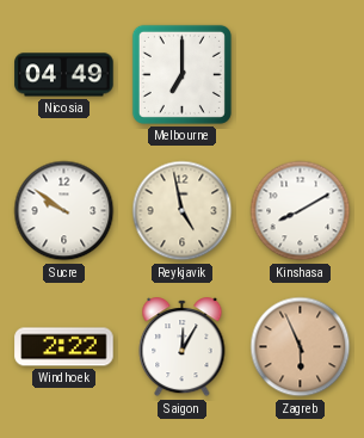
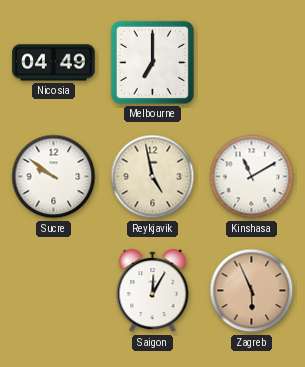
Kinshasa: 8:10 -> 11:10
Windhoek: 2:22 -> none
